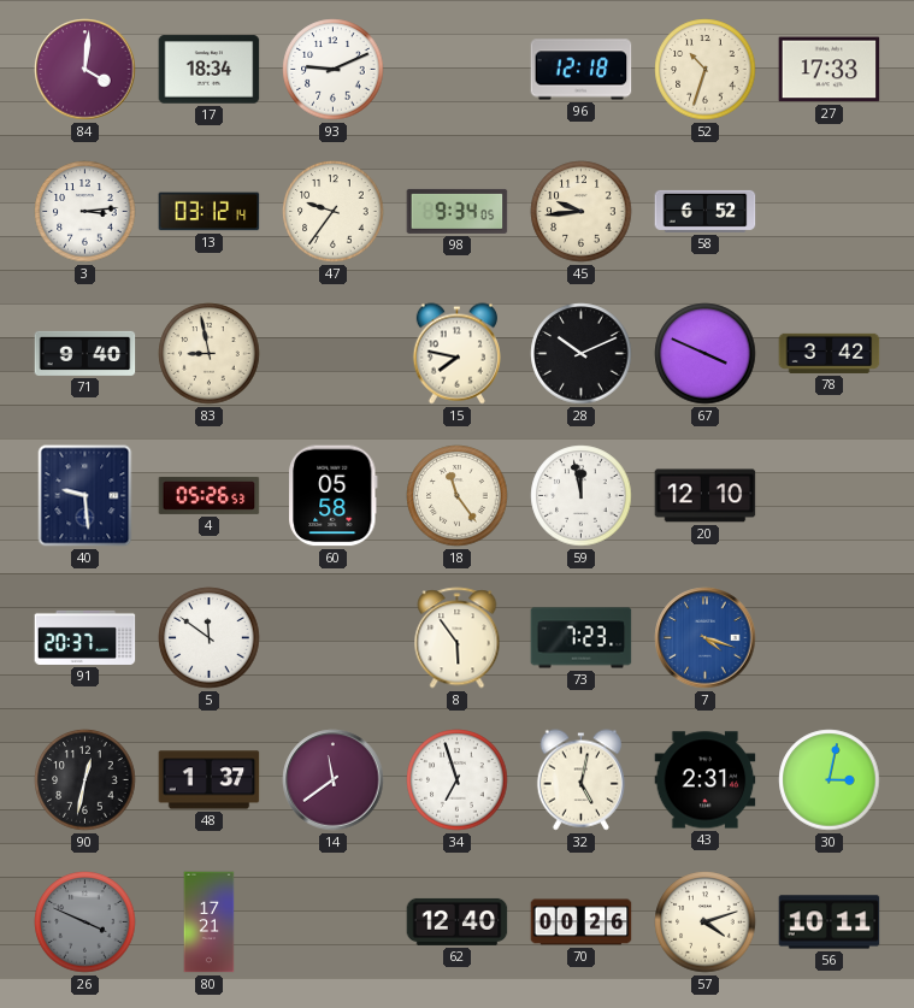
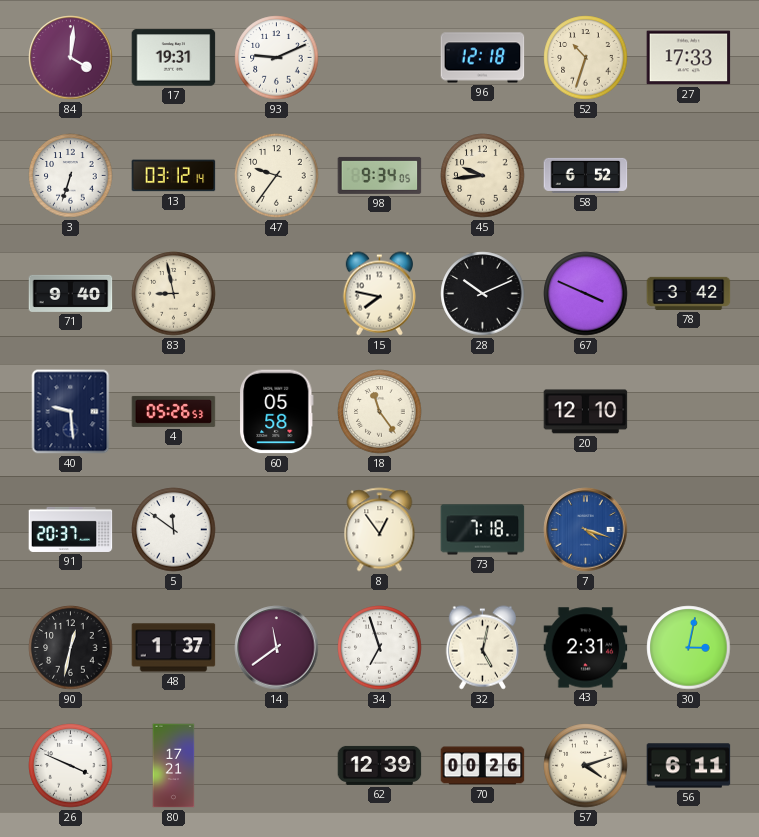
17: 18:34 -> 19:31
3: 3:14 -> 6:33
59: 11:58 -> none
8: 5:54 -> 12:54
73: 7:23 -> 7:18
26 dial: grey -> white
62: 12:40 -> 12:39
56: 10:11 -> 6:11
